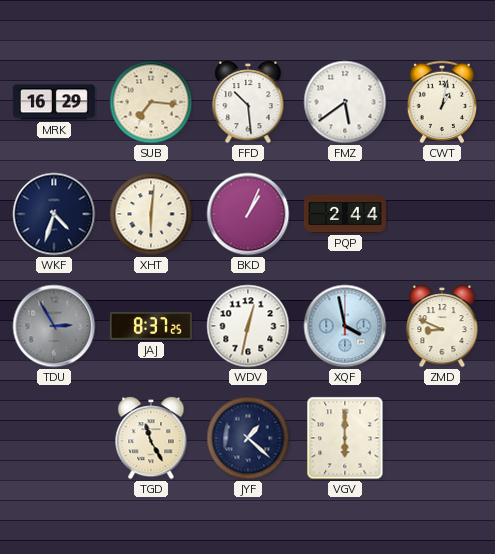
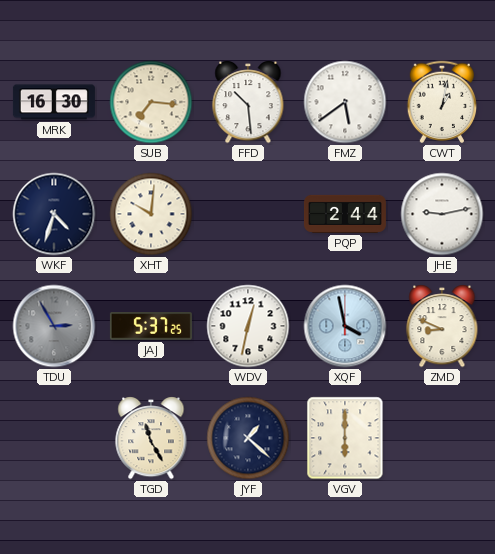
MRK: 16:29 -> 16:30
XHT: 6:01 -> 10:01
BKD: 1:04 -> none
JHE: none -> 9:13
JAJ: 8:37 -> 5:37
